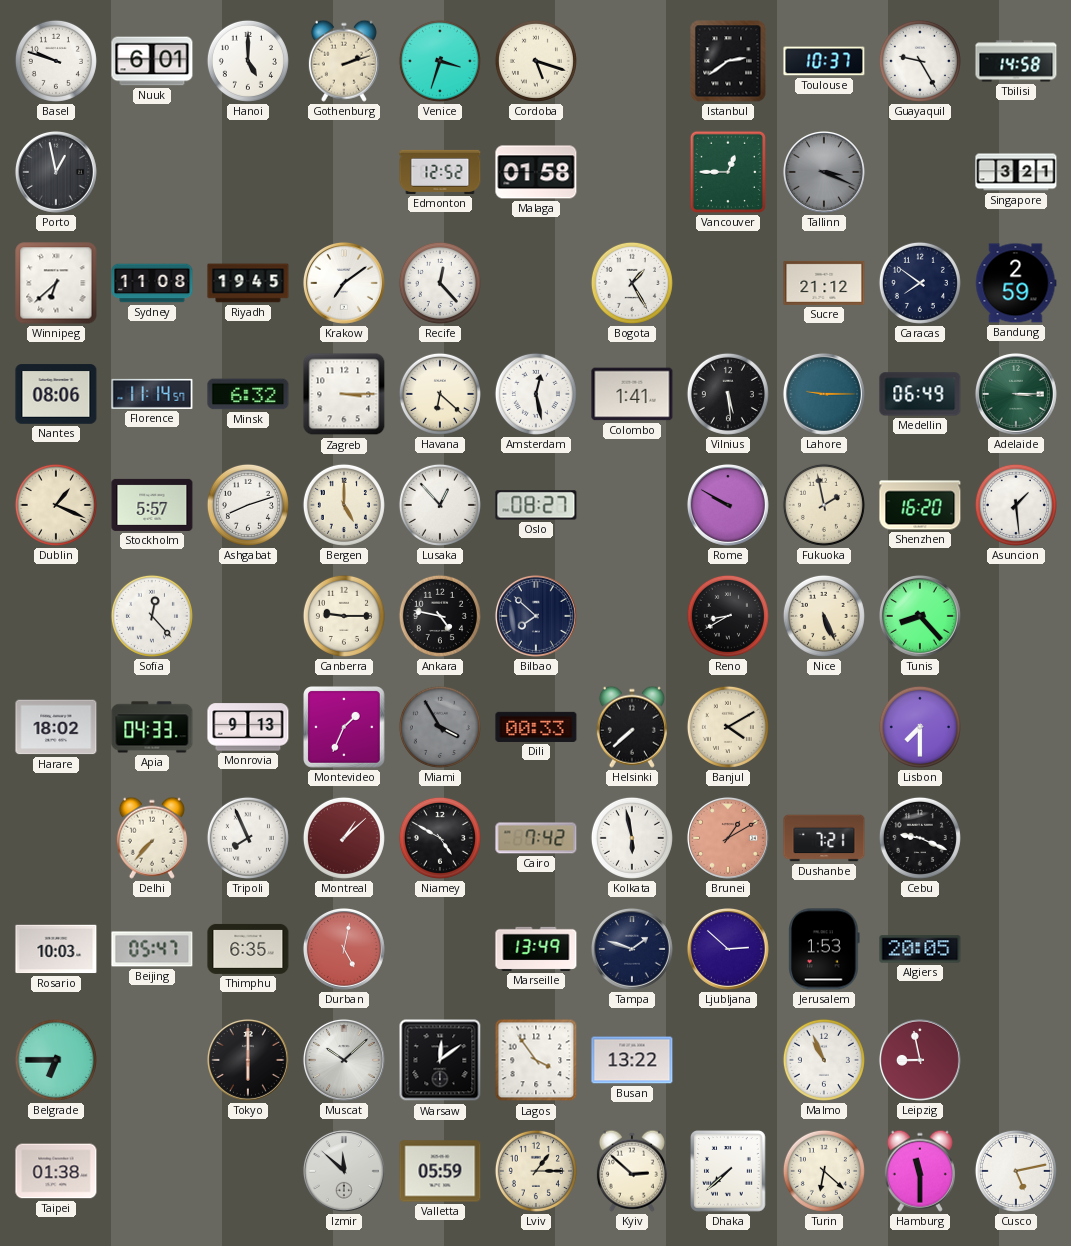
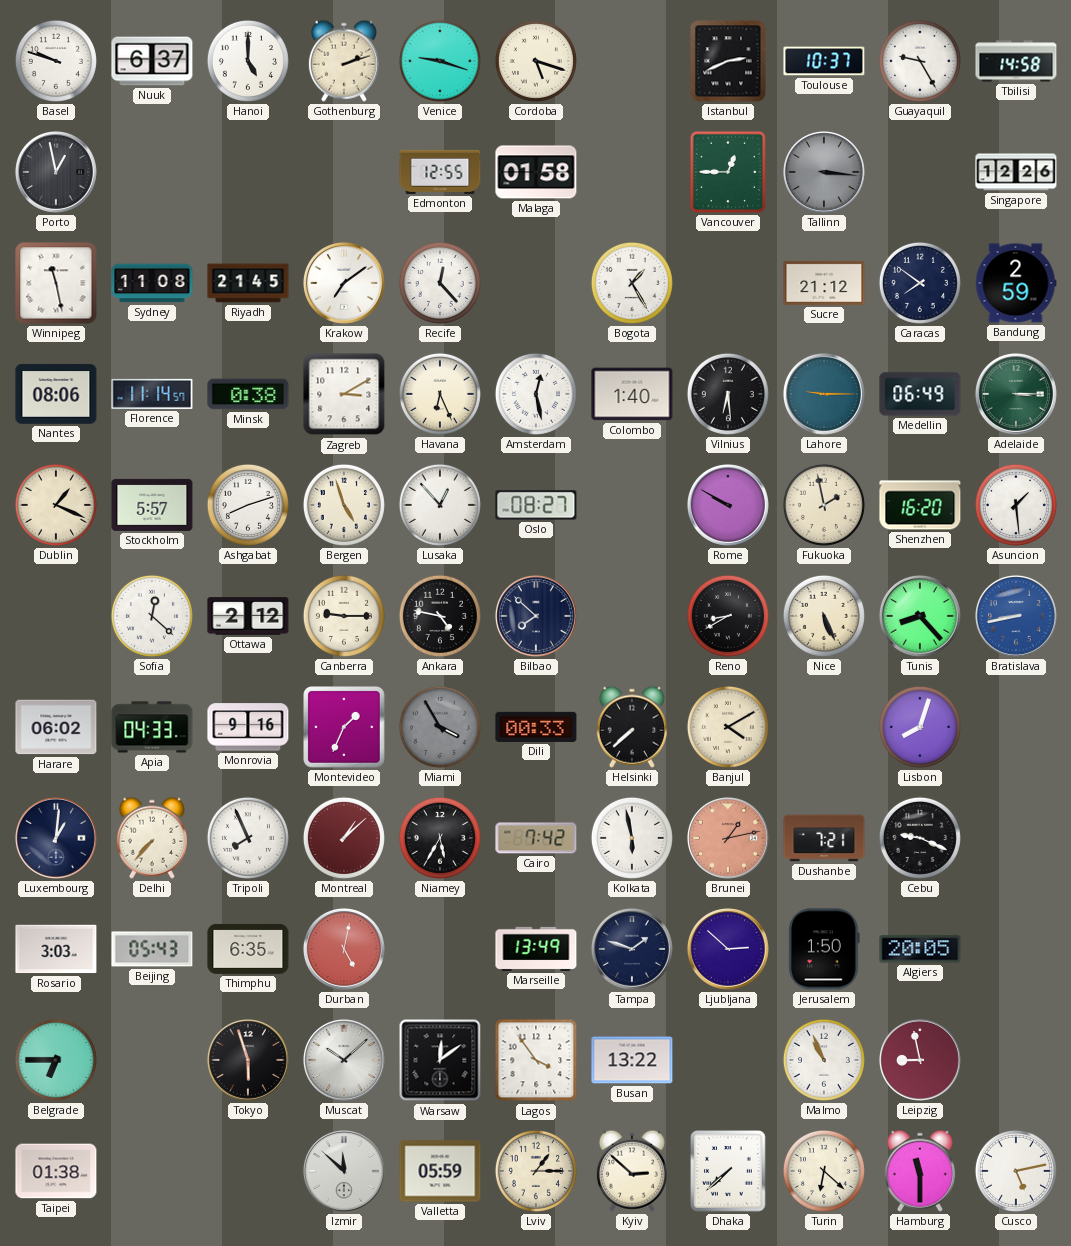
Nuuk: 6:01 -> 6:37
Venice: 3:33 -> 9:18
Istanbul: 2:39 -> 2:41
Edmonton: 12:52 -> 12:55
Tallinn: 3:19 -> 3:16
Singapore: 3:21 -> 12:26
Winnipeg: 6:38 -> 11:28
Riyadh: 19:45 -> 21:45
Minsk: 6:32 -> 0:38
Zagreb: 3:15 -> 3:10
Havana: 6:22 -> 6:26
Colombo: 1:41 -> 1:40
Vilnius: 5:29 -> 6:29
Bergen: 5:00 -> 4:57
Sofia: 12:23 -> 12:22
Ottawa: none -> 2:12
Bratislava: none -> 8:43
Harare: 18:02 -> 06:02
Monrovia: 9:13 -> 9:16
Lisbon: 7:30 -> 8:03
Luxembourg: none -> 1:01
Niamey: 4:50 -> 5:35
Brunei: 1:10 -> 1:13
Rosario: 10:03 -> 3:03
Beijing: 05:47 -> 05:43
Jerusalem: 1:53 -> 1:50
Tokyo: 6:00 -> 5:57
